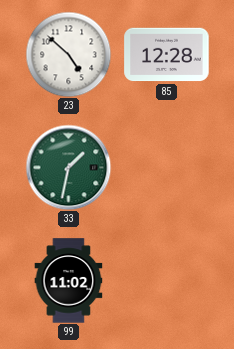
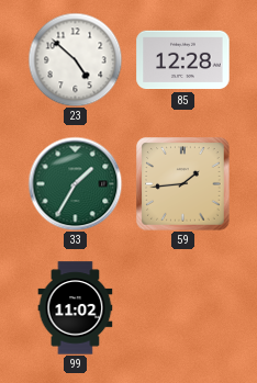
33: 1:32 -> 1:35
59: none -> 1:44
